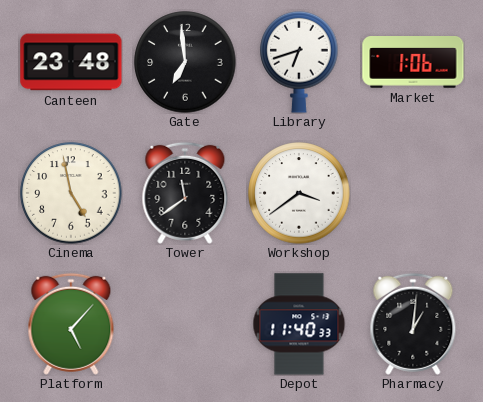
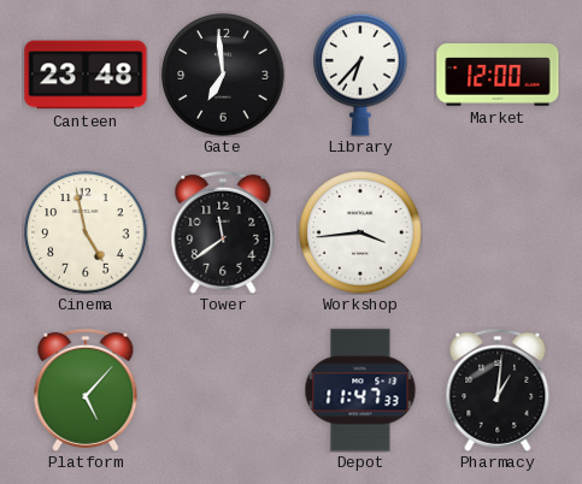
Library: 6:42 -> 6:37
Market: 1:06 -> 12:00
Workshop: 3:39 -> 3:44
Depot: 11:40 -> 11:47
